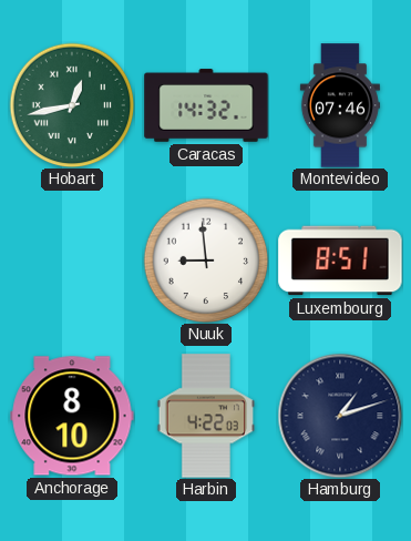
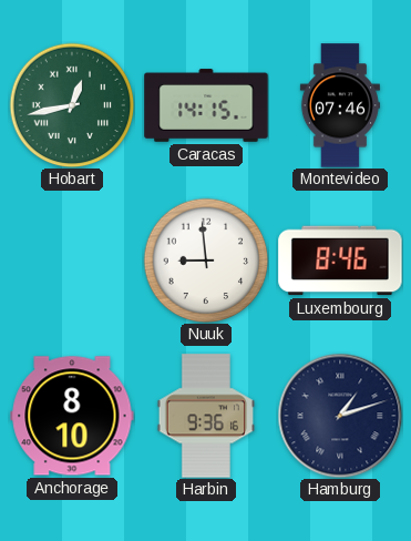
Caracas: 14:32 -> 14:15
Luxembourg: 8:51 -> 8:46
Harbin: 4:22 -> 9:36
